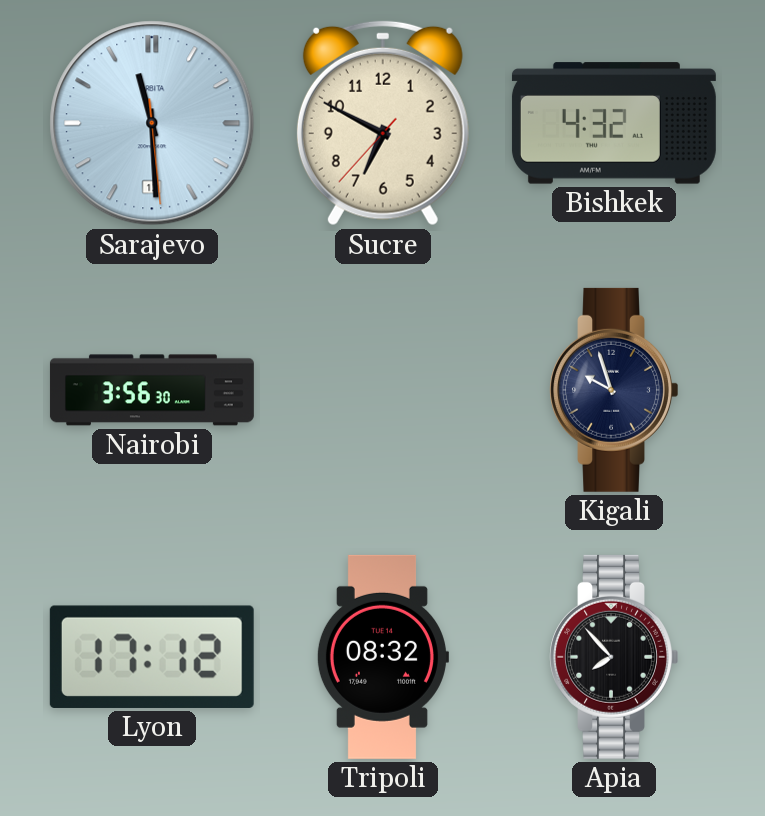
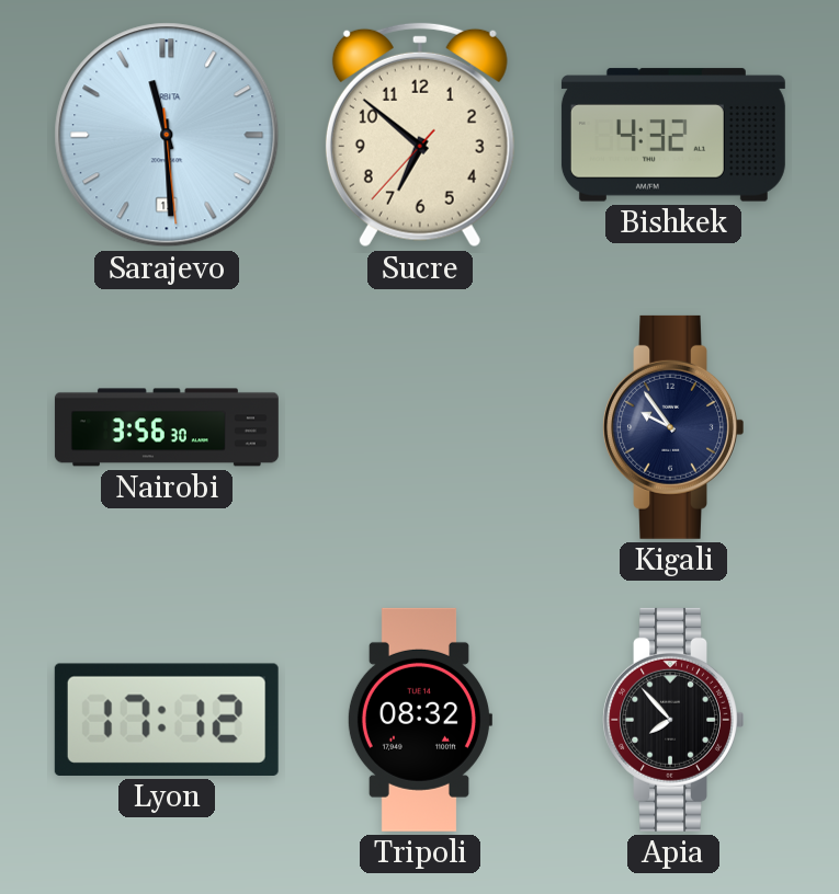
Sucre: 6:49 -> 6:51
Kigali: 9:57 -> 9:54
